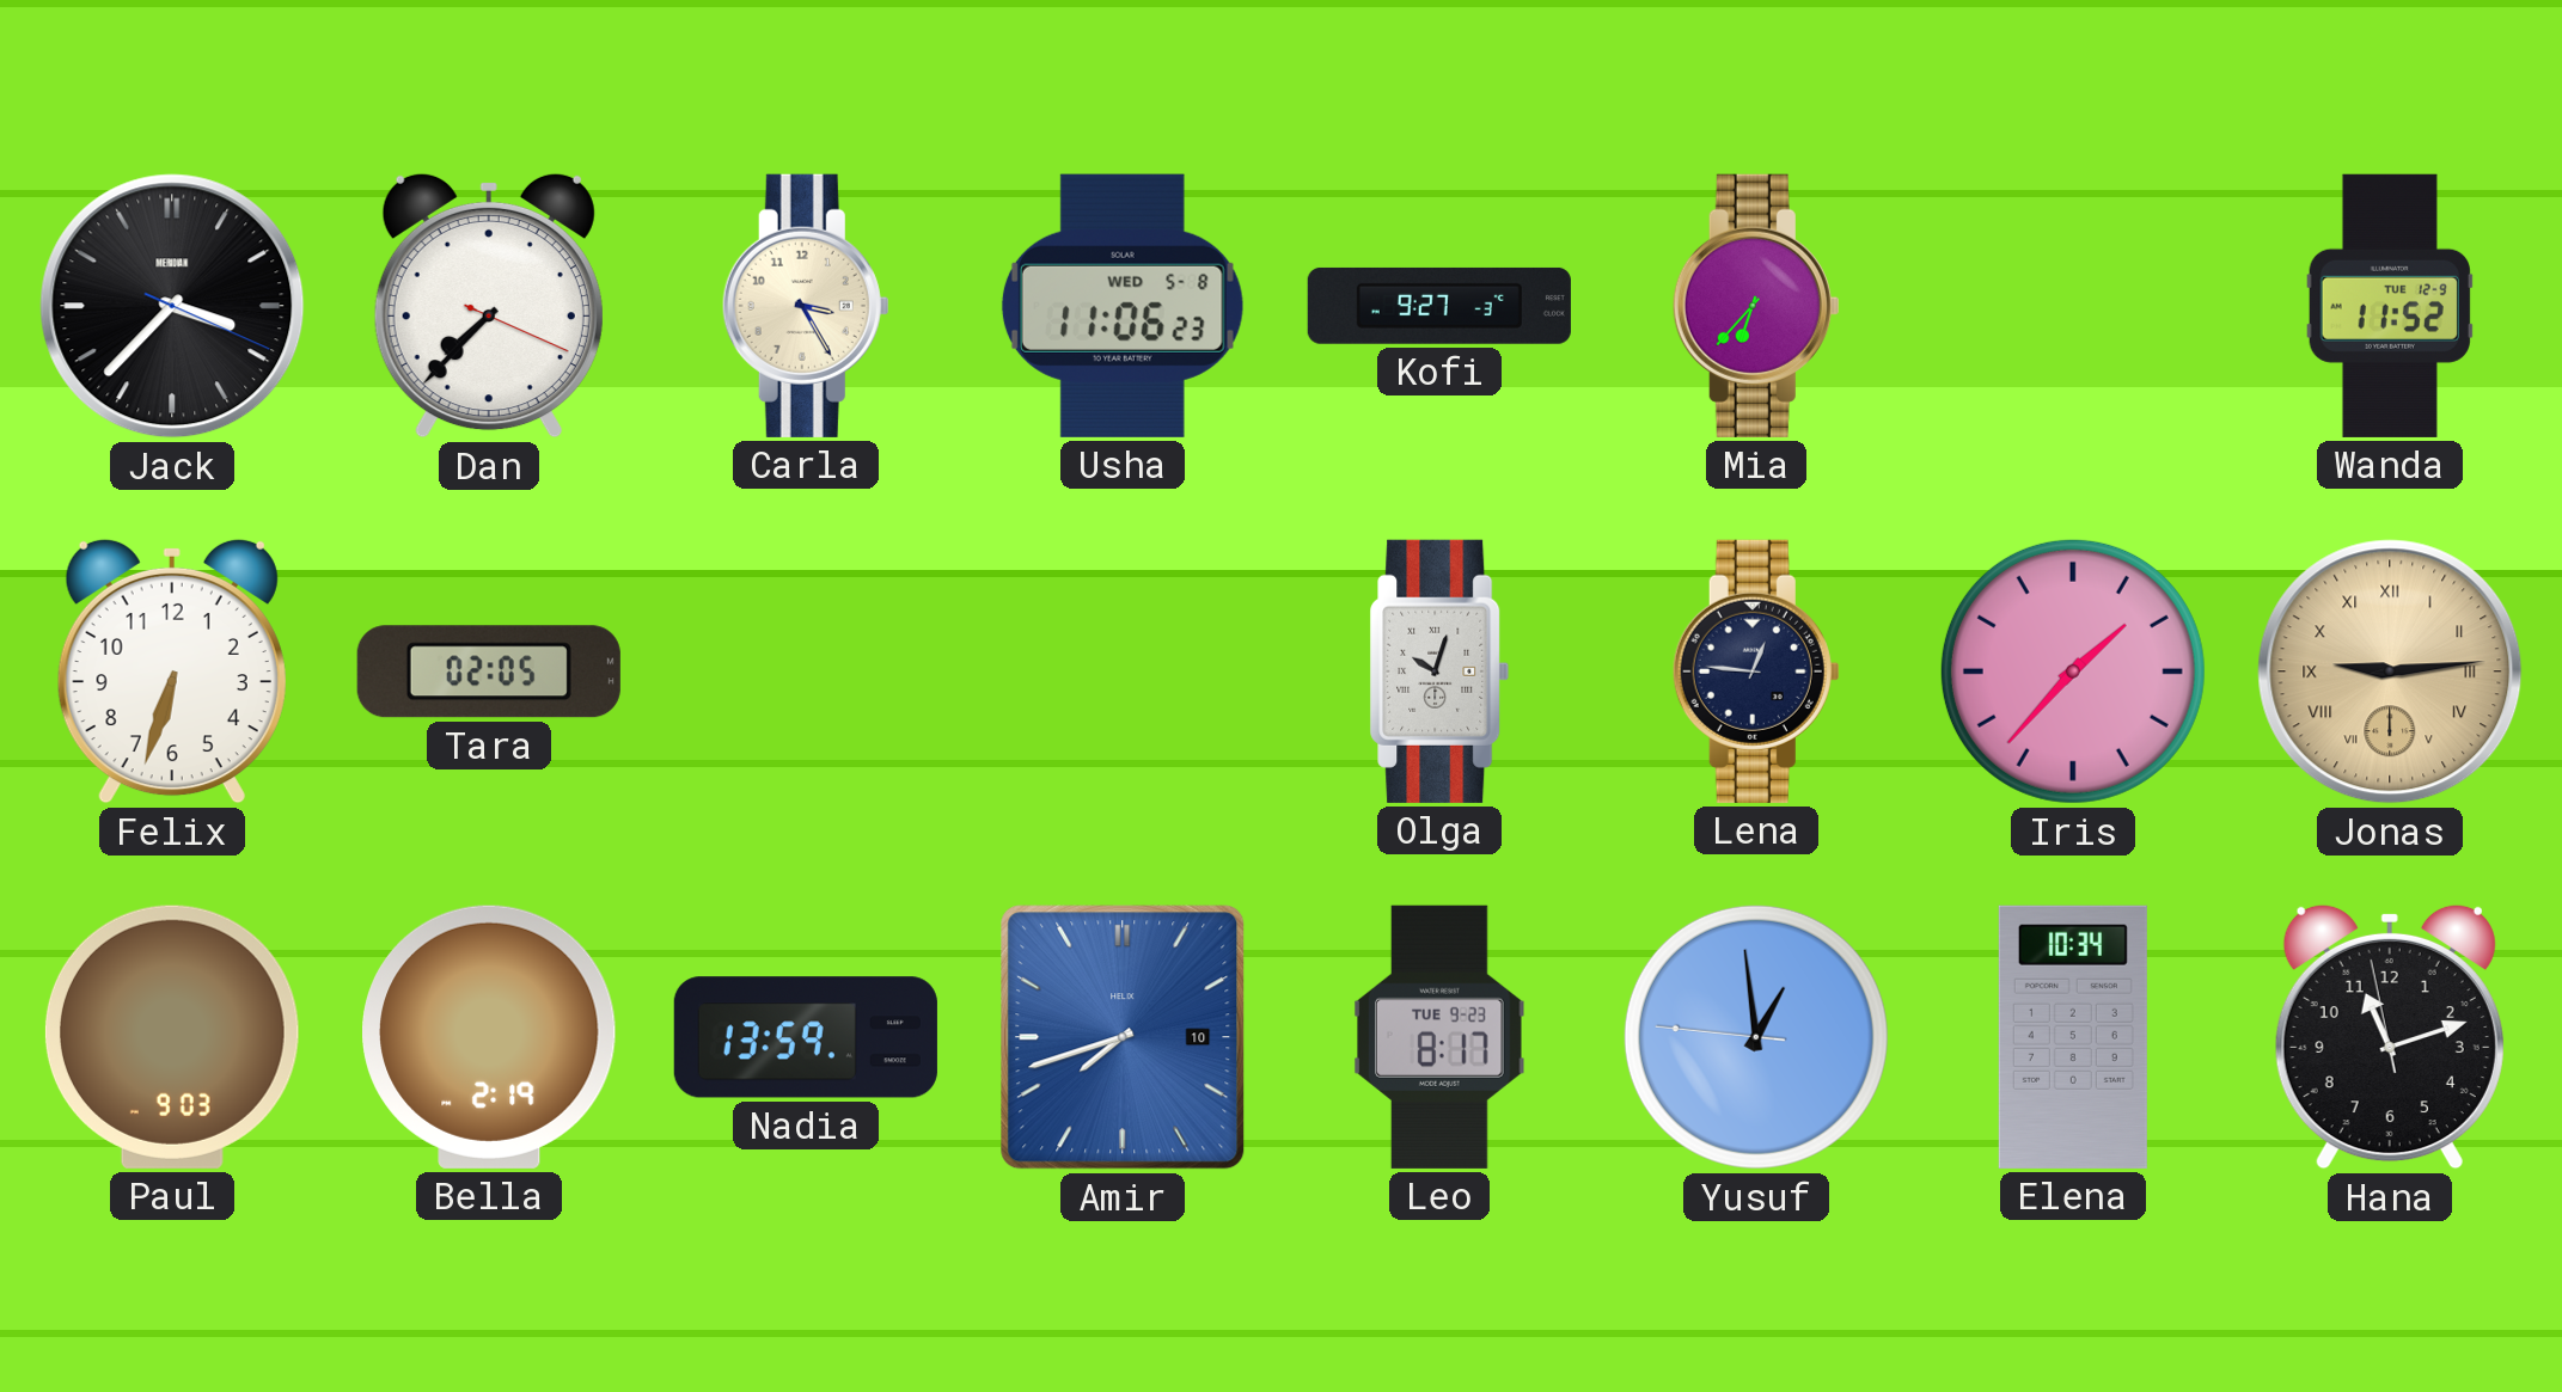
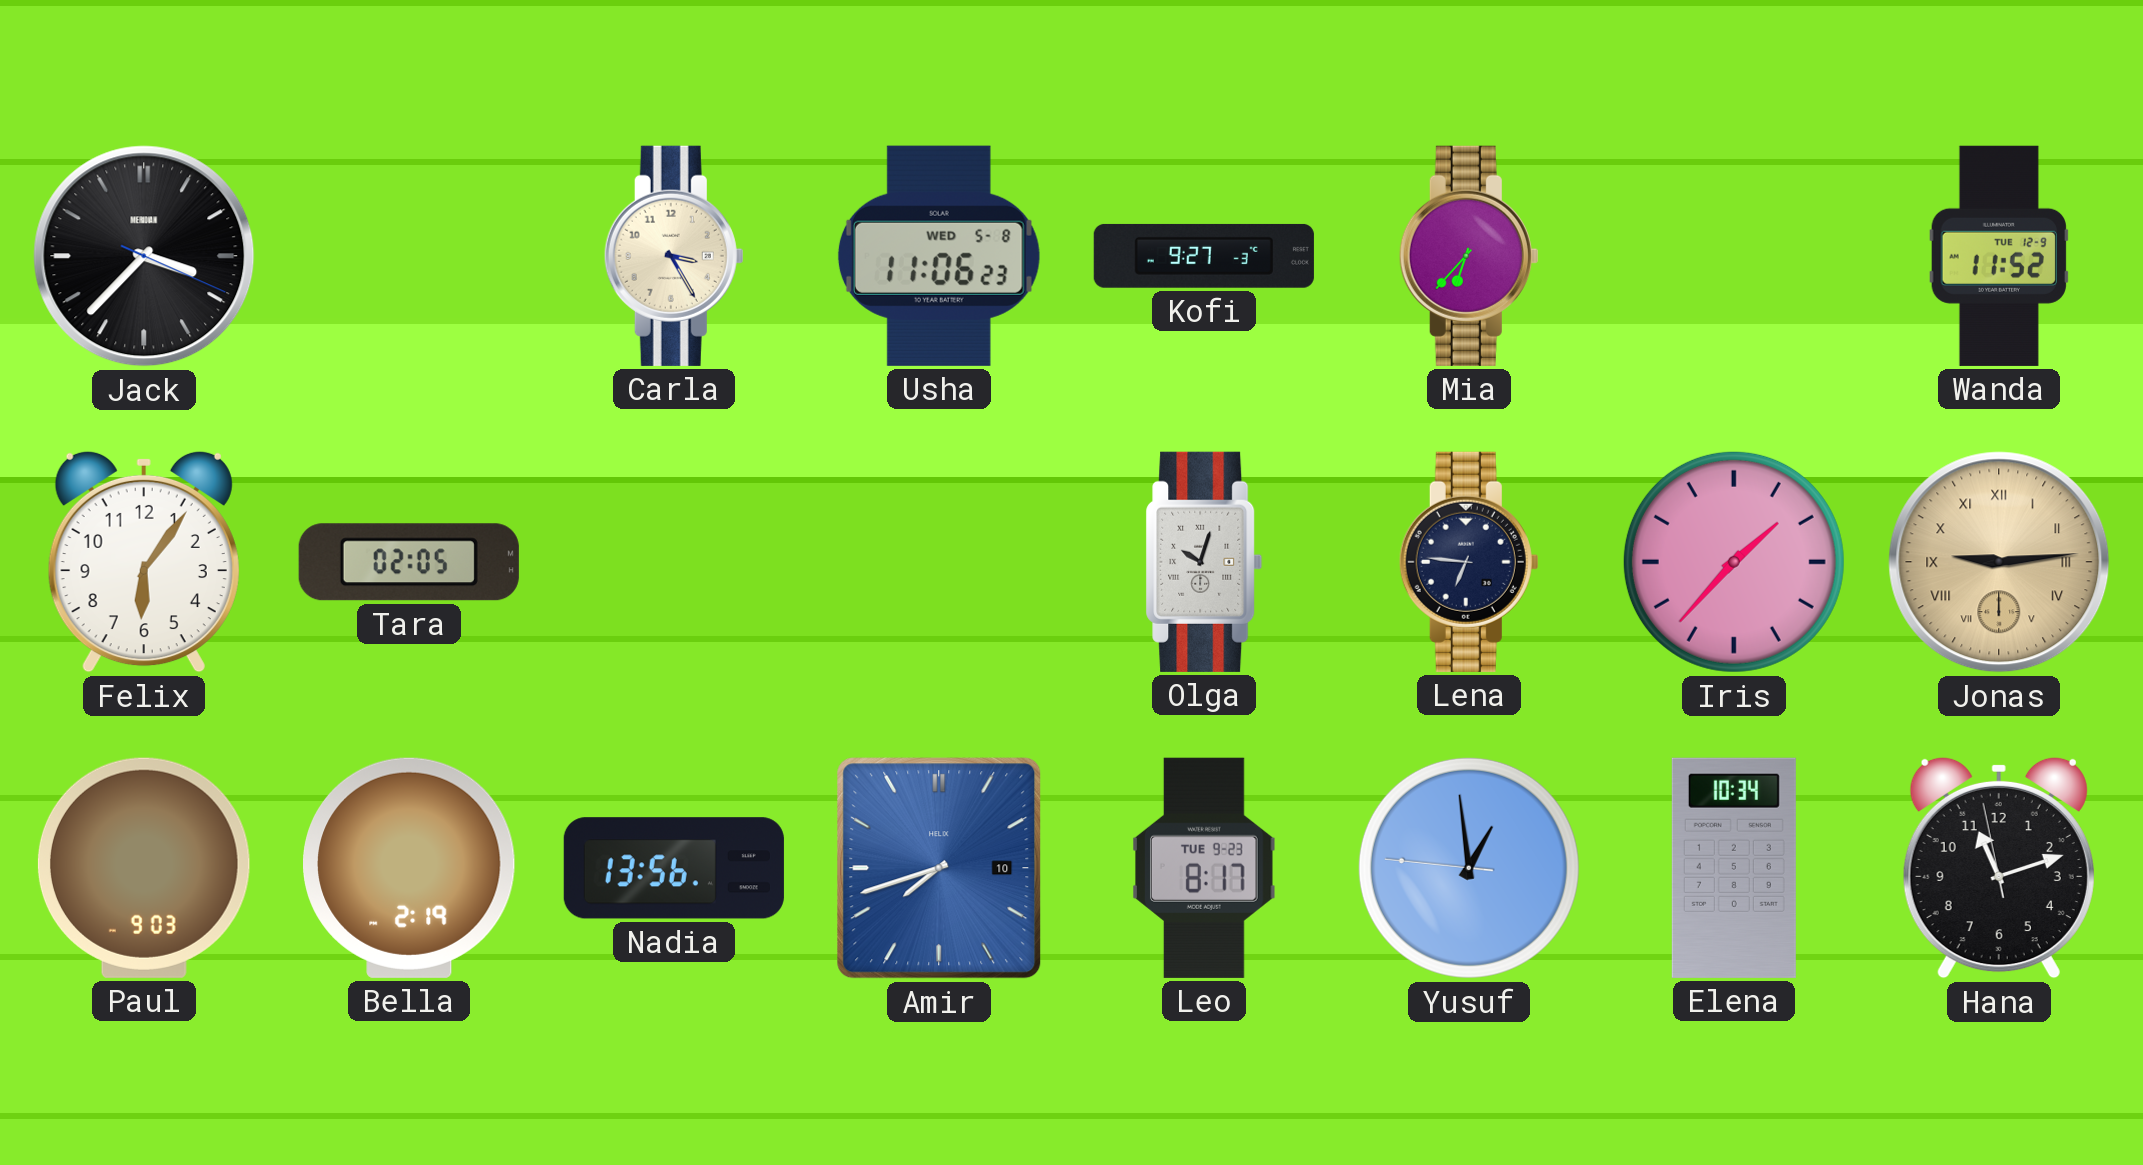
Dan: 7:37 -> none
Felix: 6:33 -> 6:06
Lena: 12:46 -> 6:46
Nadia: 13:59 -> 13:56
